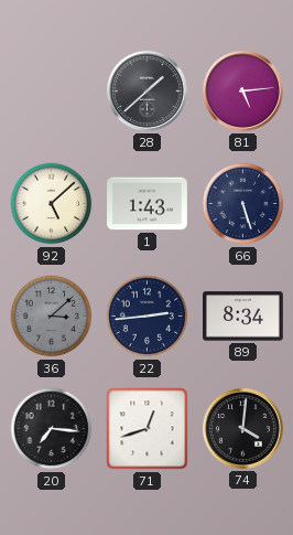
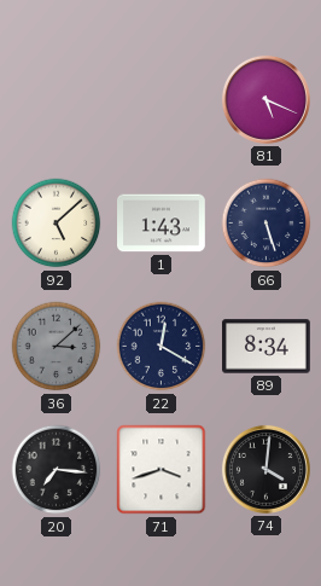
28: 1:38 -> none
81: 5:14 -> 5:19
22: 2:44 -> 12:20
71: 12:42 -> 3:42
